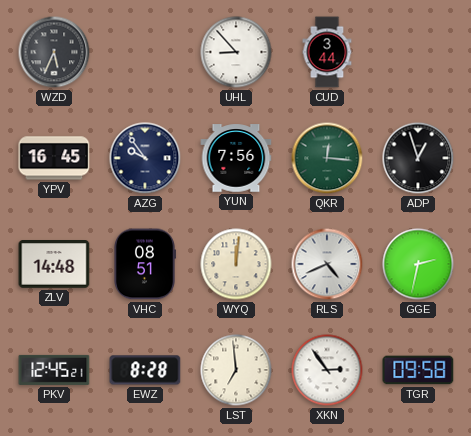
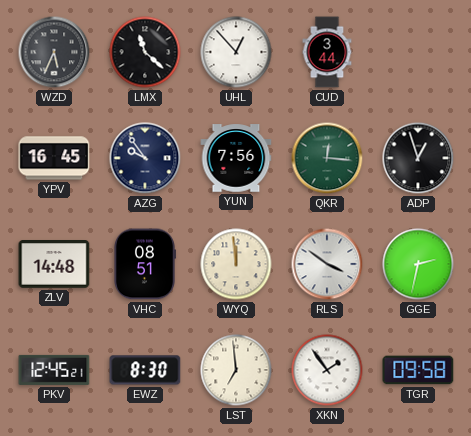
LMX: none -> 11:22
UHL: 8:53 -> 12:53
WYQ: 12:01 -> 11:59
RLS: 4:41 -> 3:51
EWZ: 8:28 -> 8:30
XKN: 2:54 -> 1:54
